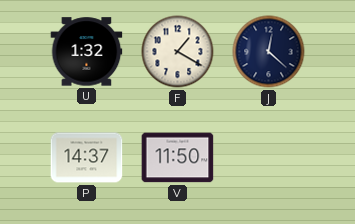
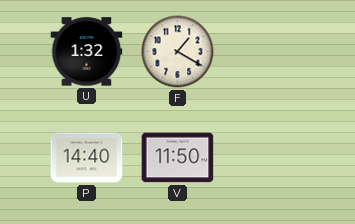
J: 12:22 -> none
P: 14:37 -> 14:40
